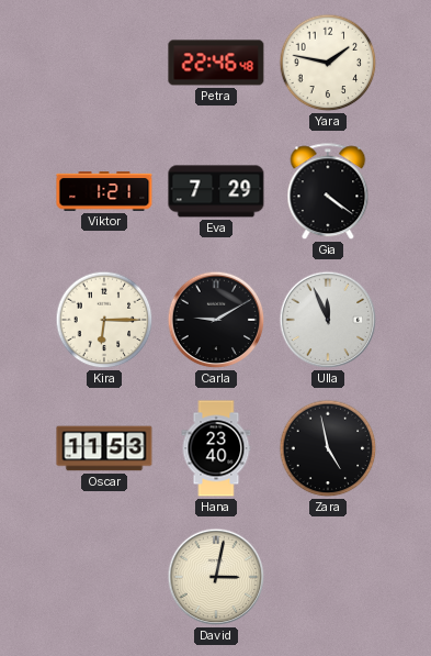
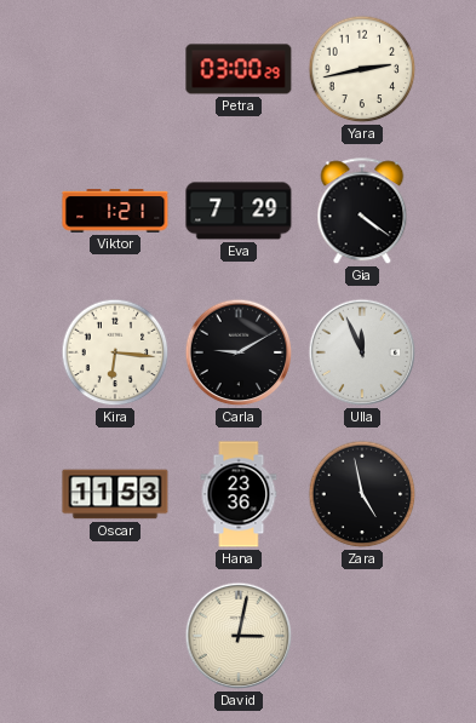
Petra: 22:46 -> 03:00
Yara: 1:47 -> 2:43
Kira: 6:15 -> 6:16
Hana: 23:40 -> 23:36
